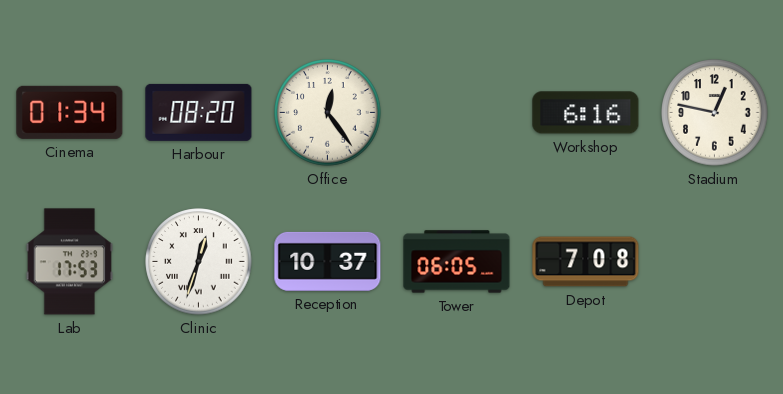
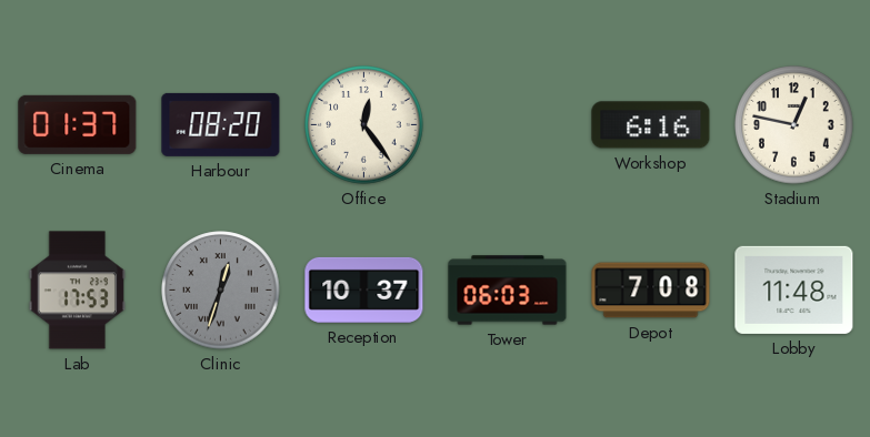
Cinema: 01:34 -> 01:37
Clinic dial: white -> grey
Tower: 06:05 -> 06:03
Lobby: none -> 11:48
